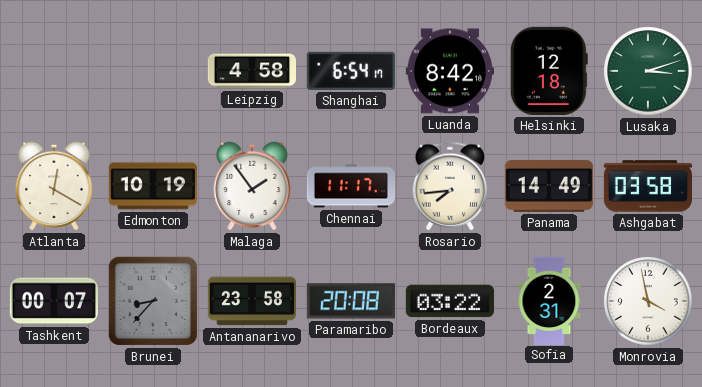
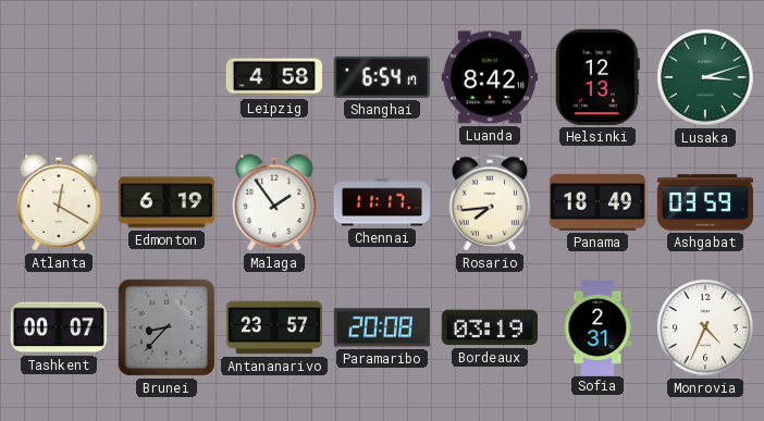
Helsinki: 12:18 -> 12:13
Edmonton: 10:19 -> 6:19
Panama: 14:49 -> 18:49
Ashgabat: 03:58 -> 03:59
Antananarivo: 23:58 -> 23:57
Bordeaux: 03:22 -> 03:19
Monrovia: 3:58 -> 4:34
